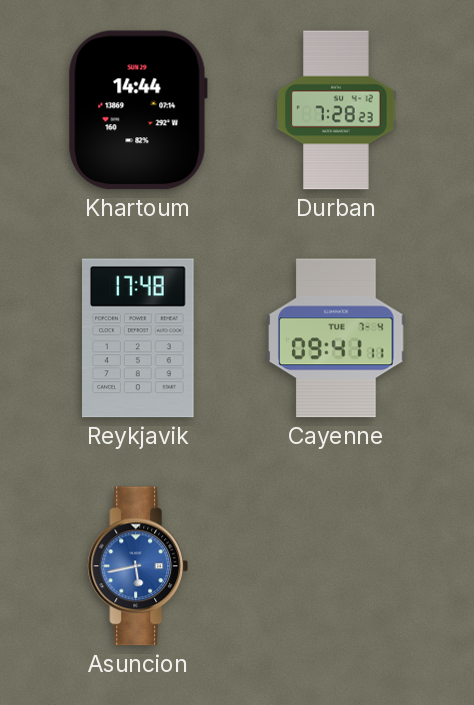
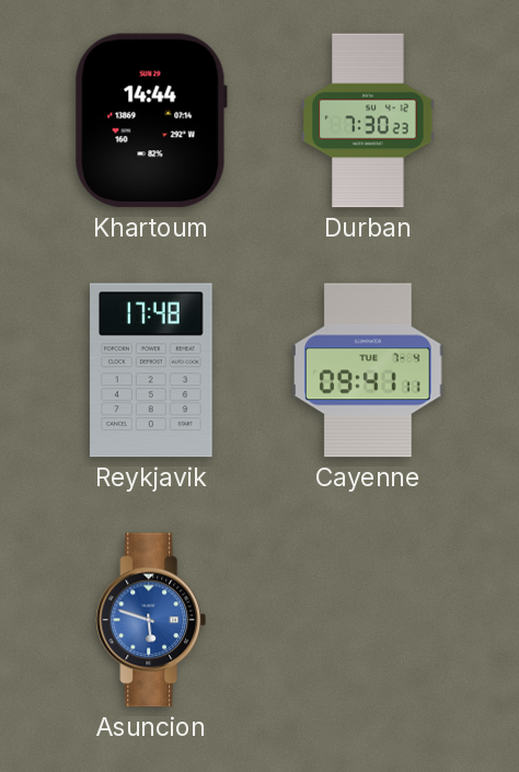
Durban: 7:28 -> 7:30
Asuncion: 5:43 -> 5:48
